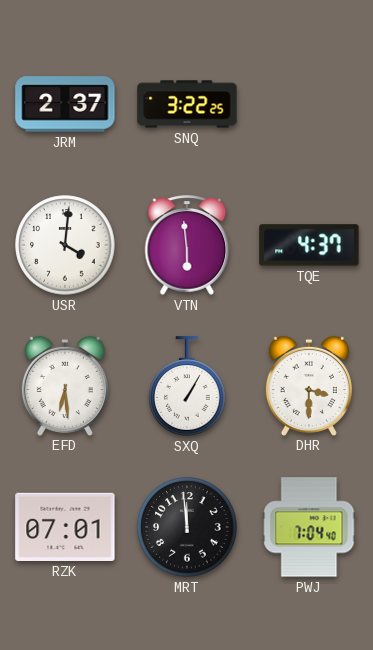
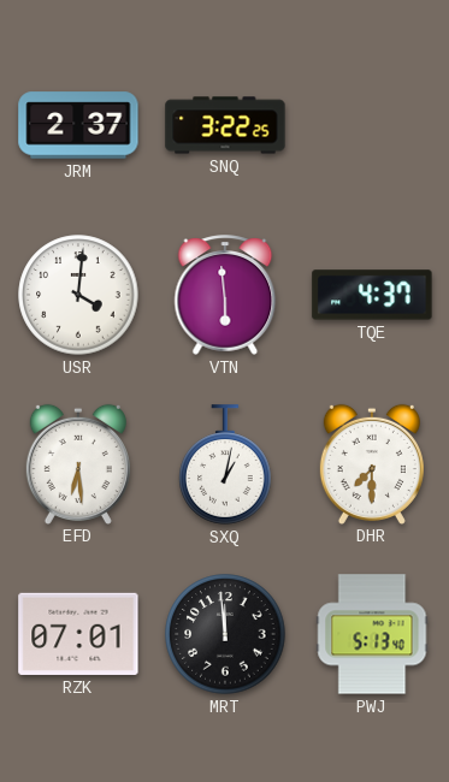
SXQ: 1:05 -> 1:02
DHR: 3:30 -> 7:30
PWJ: 7:04 -> 5:13
